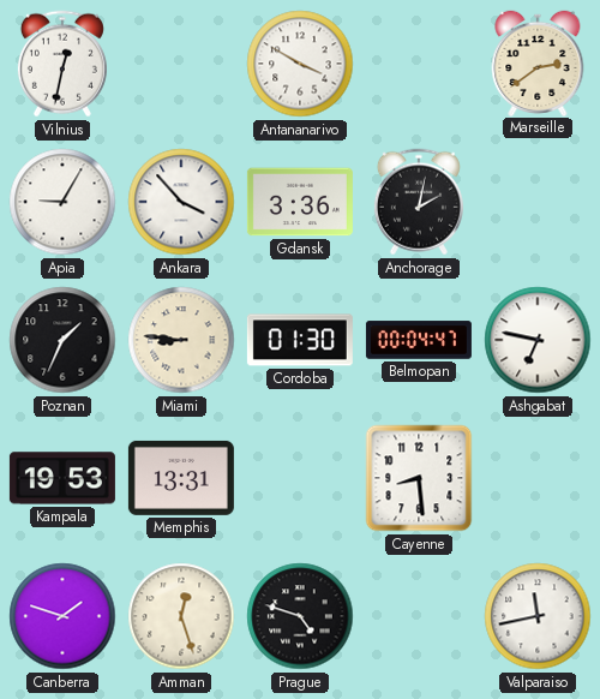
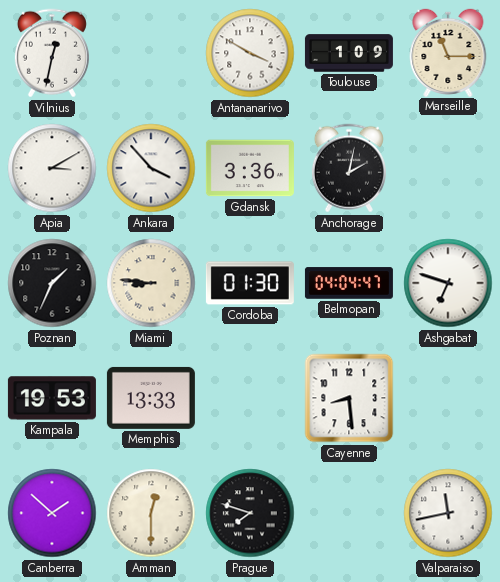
Toulouse: none -> 1:09
Marseille: 2:39 -> 11:15
Apia: 9:05 -> 3:10
Belmopan: 00:04 -> 04:04
Ashgabat: 6:47 -> 6:48
Memphis: 13:31 -> 13:33
Canberra: 1:48 -> 1:52
Amman: 12:27 -> 12:30
Prague: 4:48 -> 7:48
